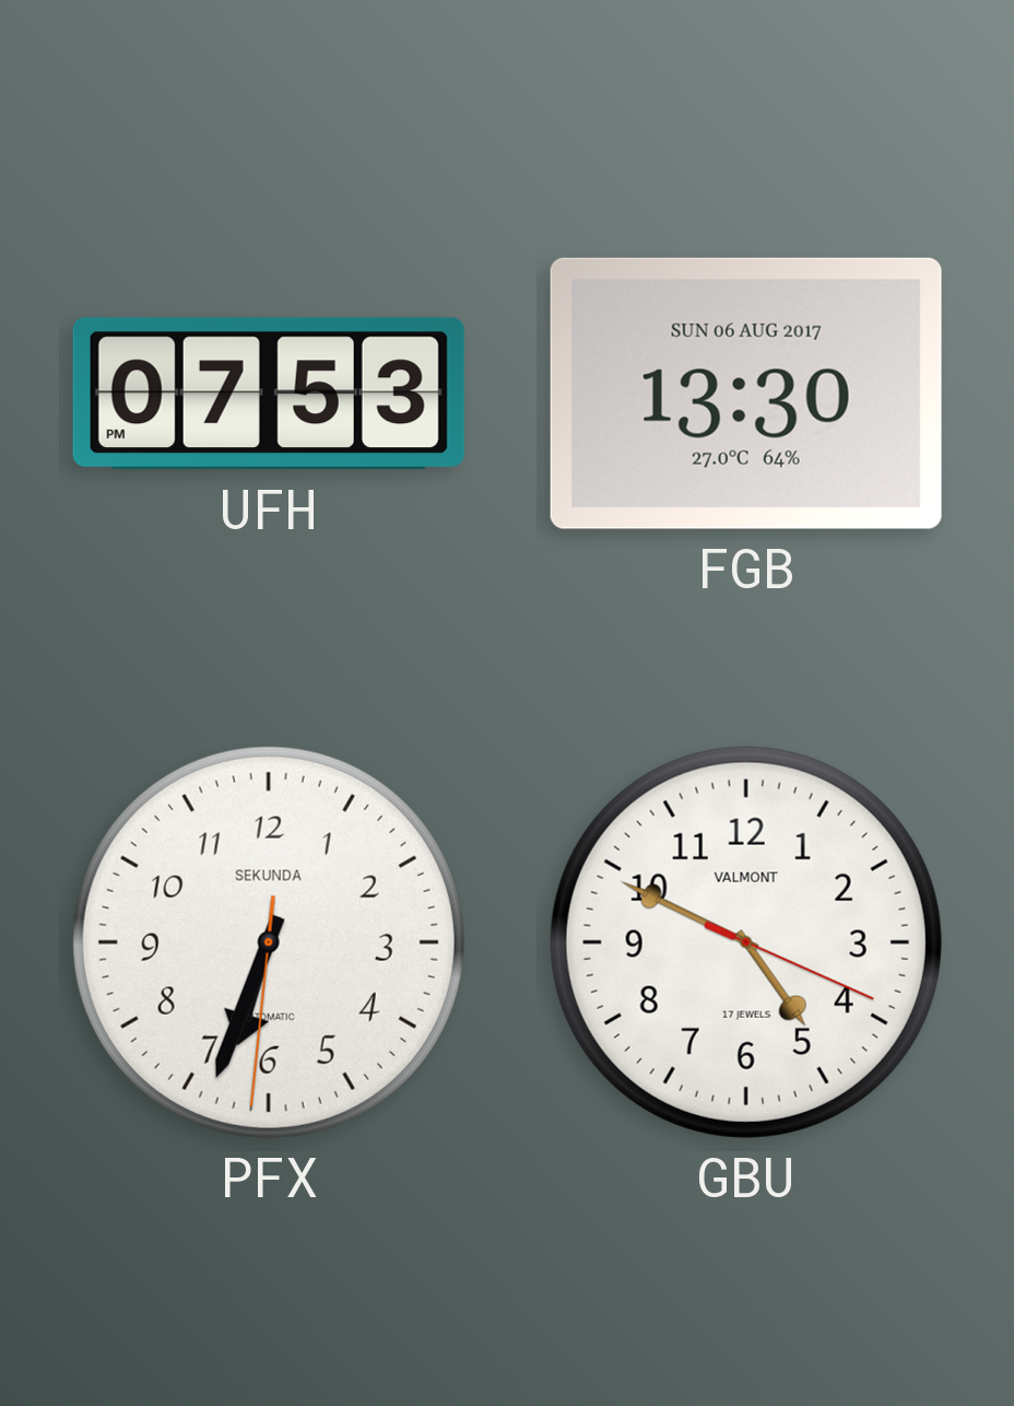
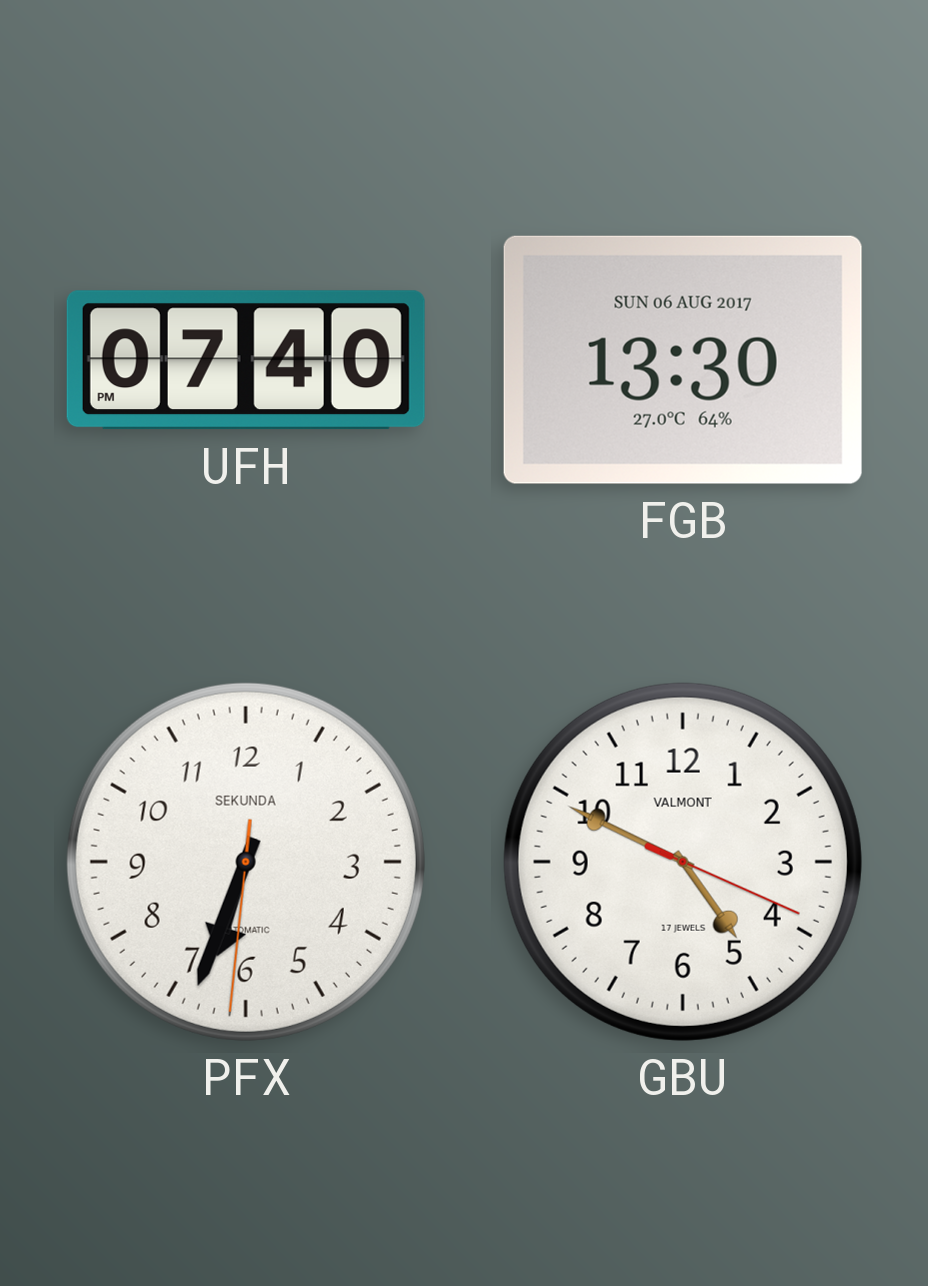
UFH: 07:53 -> 07:40
